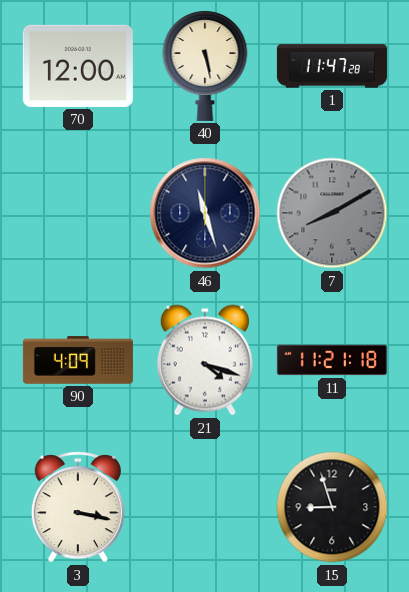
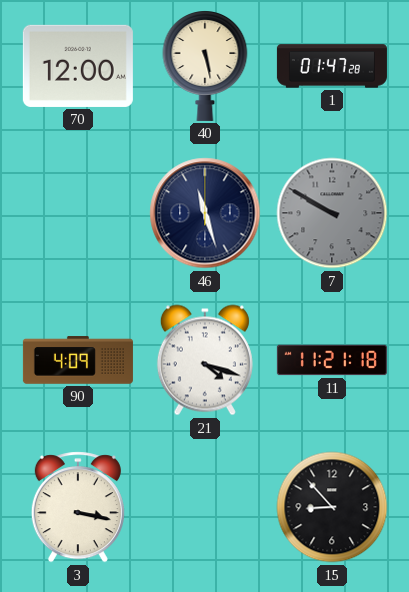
1: 11:47 -> 01:47
7: 8:10 -> 9:50
15: 8:57 -> 8:53
